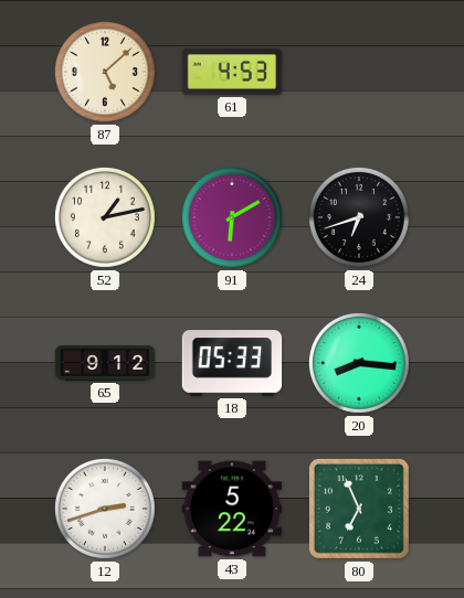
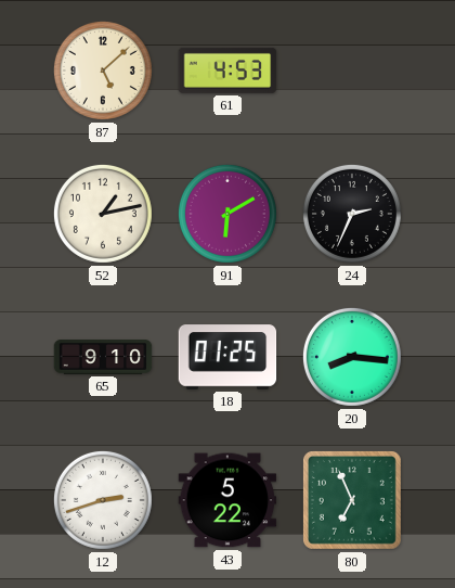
24: 6:42 -> 2:34
65: 9:12 -> 9:10
18: 05:33 -> 01:25
